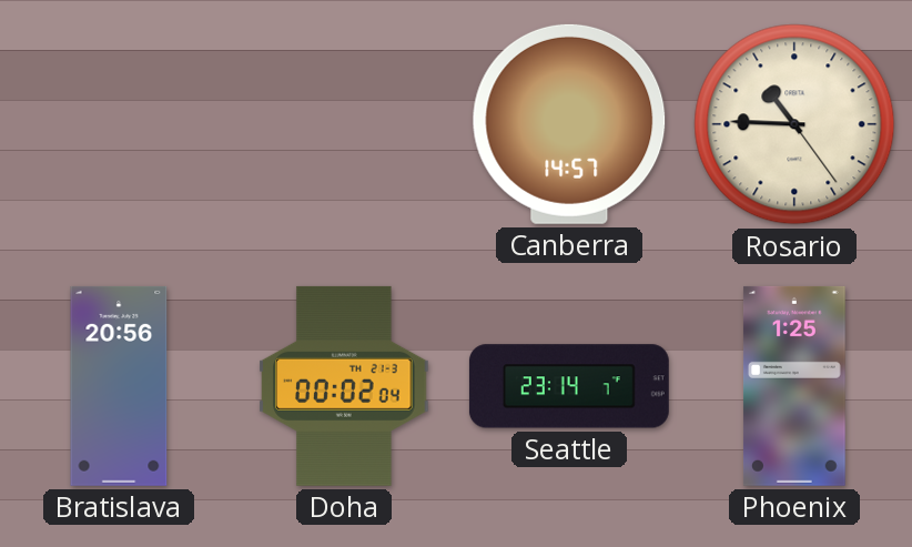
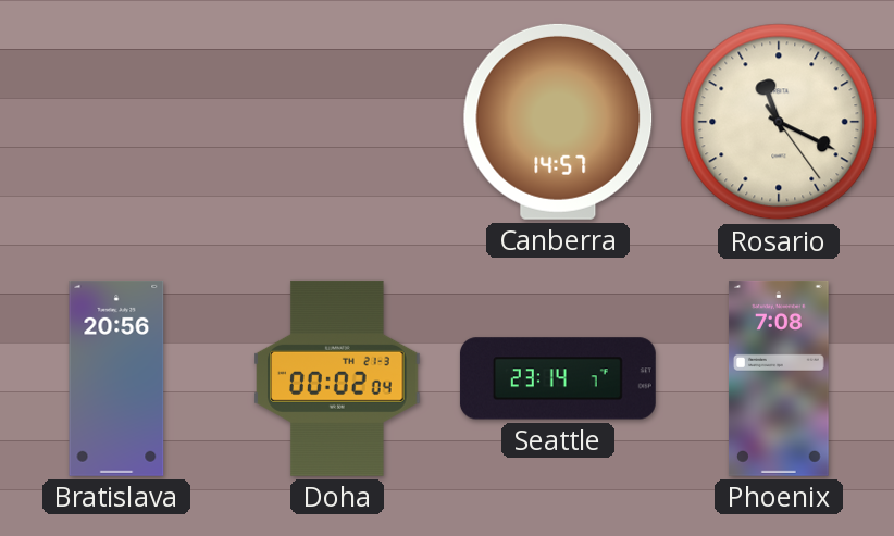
Rosario: 10:45 -> 11:19
Phoenix: 1:25 -> 7:08
